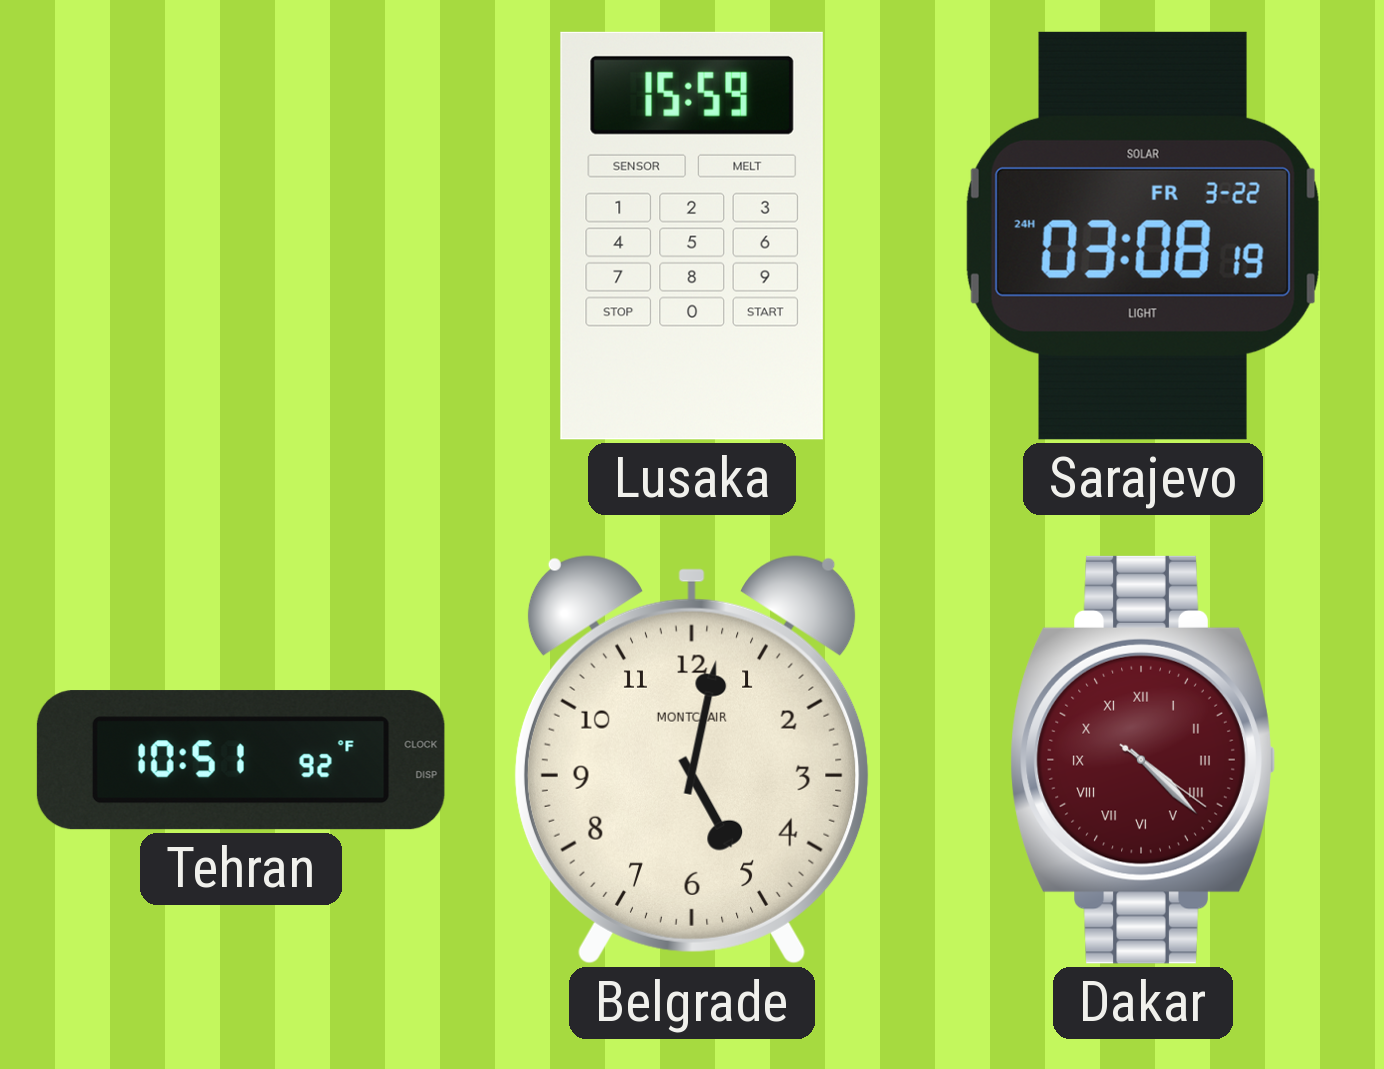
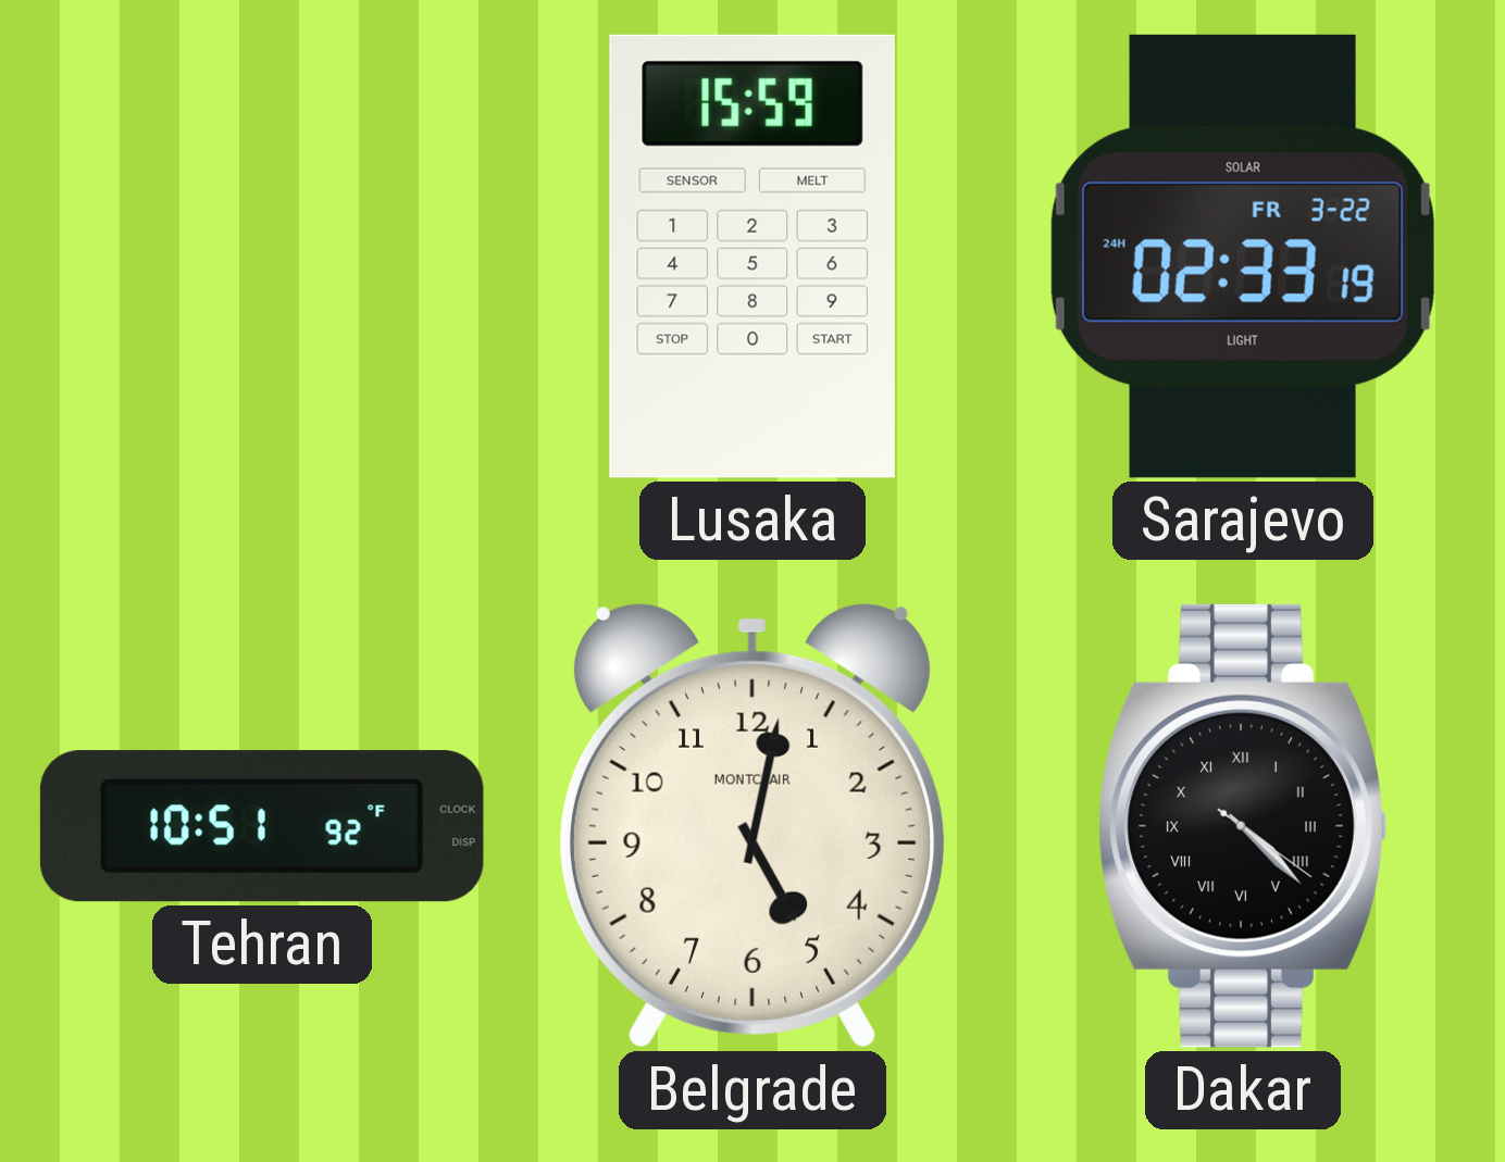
Sarajevo: 03:08 -> 02:33
Dakar dial: burgundy -> black
